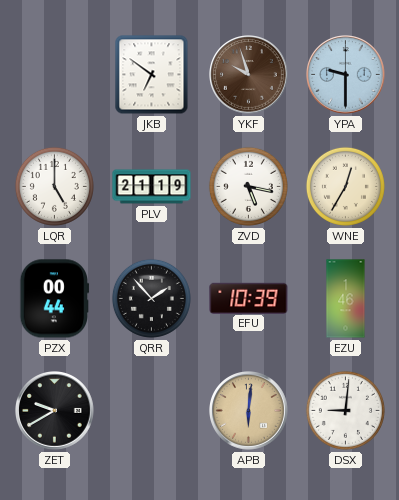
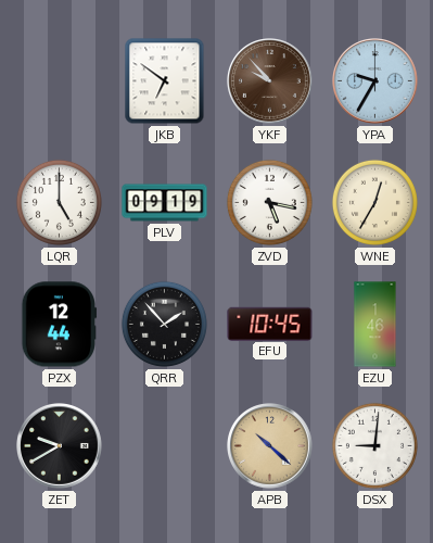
YKF: 9:57 -> 9:53
YPA: 9:30 -> 9:35
PLV: 21:19 -> 09:19
PZX: 00:44 -> 12:44
EFU: 10:39 -> 10:45
APB: 6:01 -> 10:22
